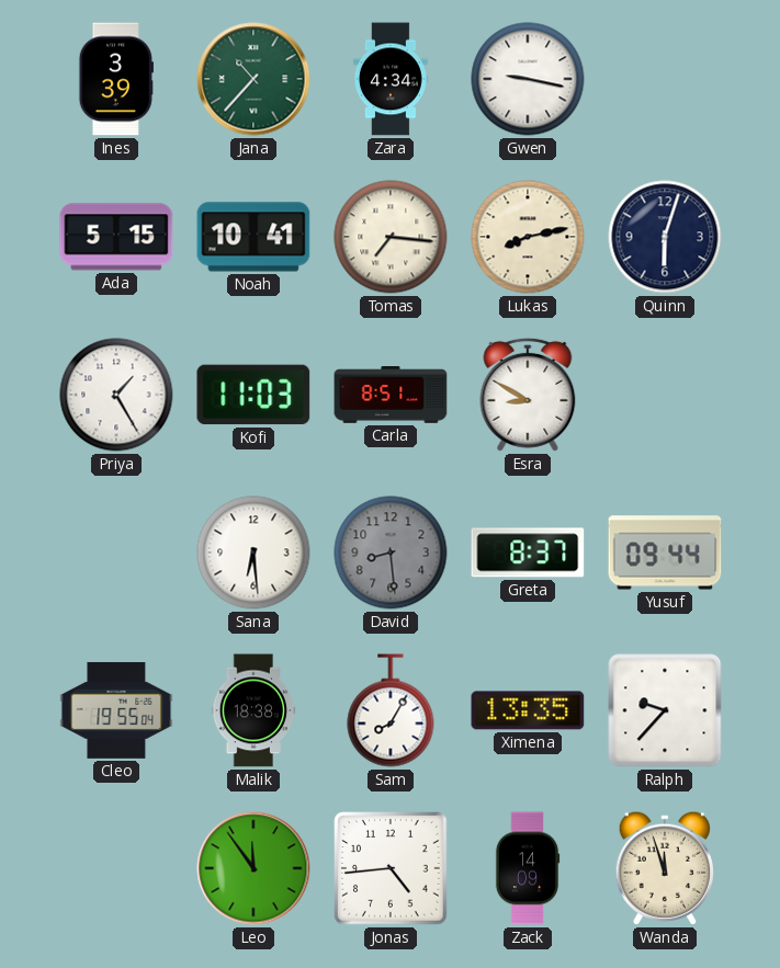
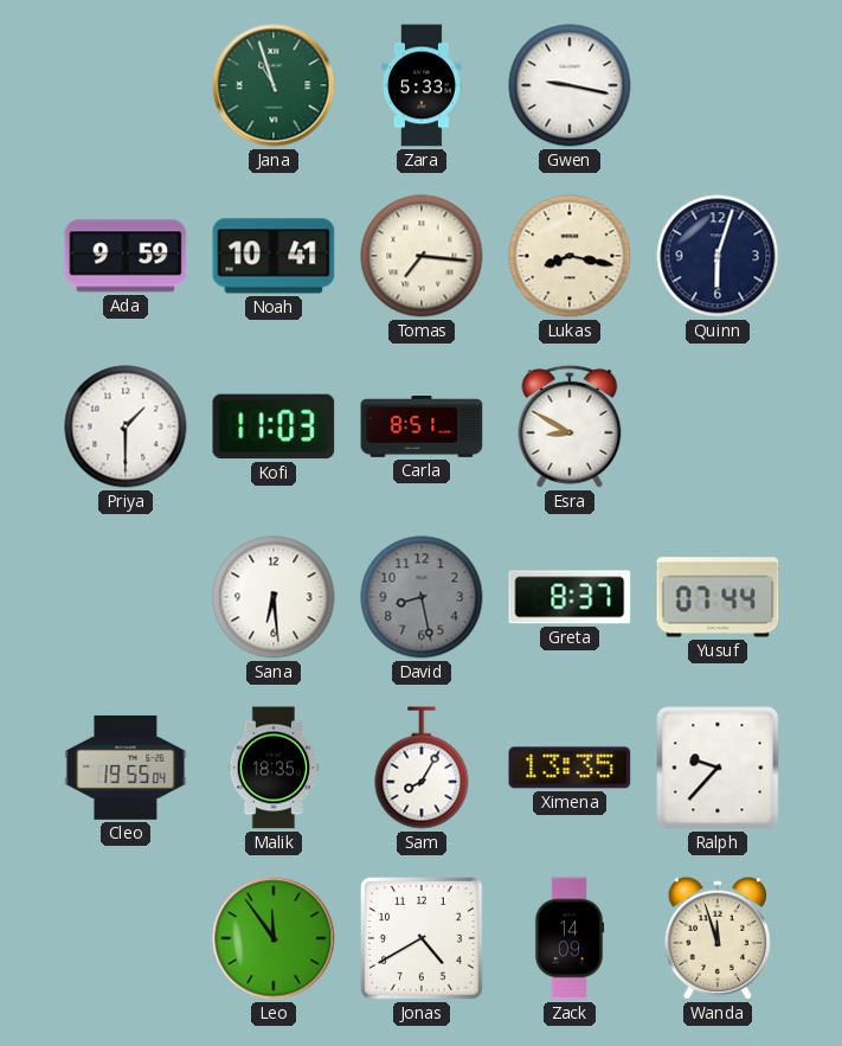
Ines: 3:39 -> none
Jana: 10:37 -> 10:57
Zara: 4:34 -> 5:33
Ada: 5:15 -> 9:59
Lukas: 8:13 -> 8:17
Priya: 1:25 -> 1:30
David: 8:29 -> 8:28
Yusuf: 09:44 -> 07:44
Malik: 18:38 -> 18:35
Jonas: 4:44 -> 4:40
